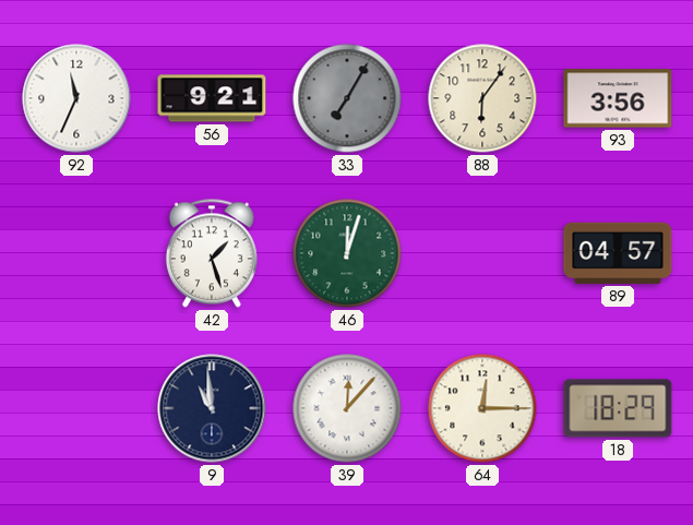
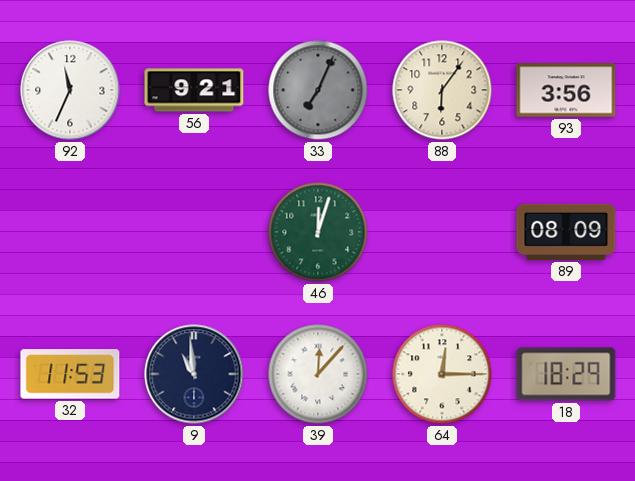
33: 7:05 -> 7:04
42: 1:27 -> none
89: 04:57 -> 08:09
32: none -> 11:53
